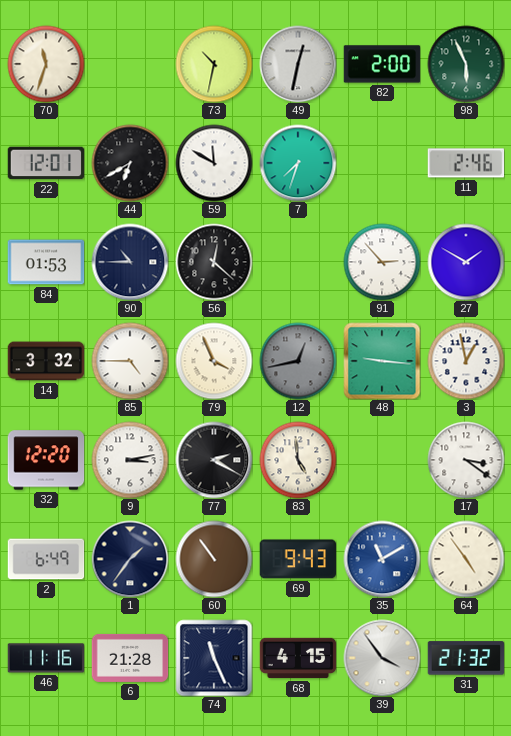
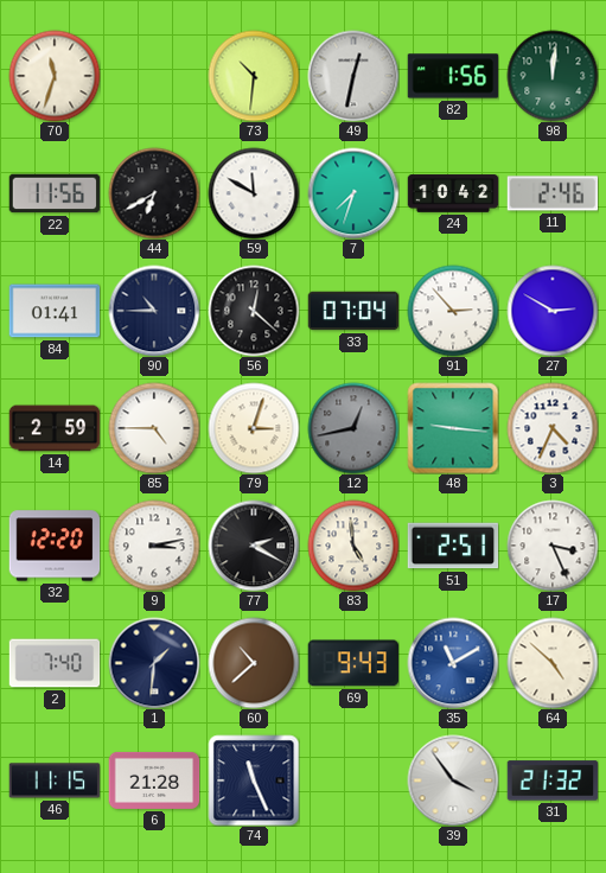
73: 10:32 -> 10:31
82: 2:00 -> 1:56
98: 5:56 -> 12:01
22: 12:01 -> 11:56
24: none -> 10:42
84: 01:53 -> 01:41
33: none -> 07:04
27: 1:50 -> 2:50
14: 3:32 -> 2:59
79: 3:56 -> 3:03
3: 12:58 -> 4:34
51: none -> 2:51
17: 3:21 -> 3:26
2: 6:49 -> 7:40
1: 1:36 -> 1:31
60: 10:54 -> 10:38
64: 4:54 -> 4:52
46: 11:16 -> 11:15
68: 4:15 -> none
